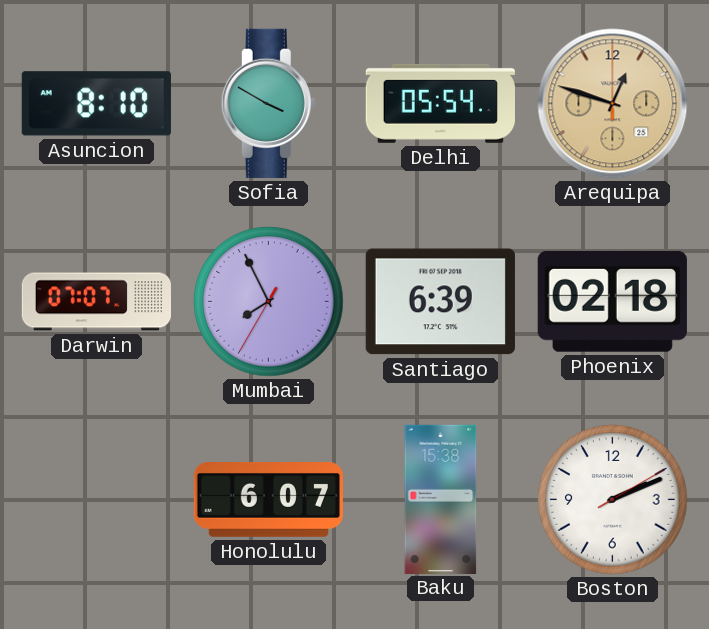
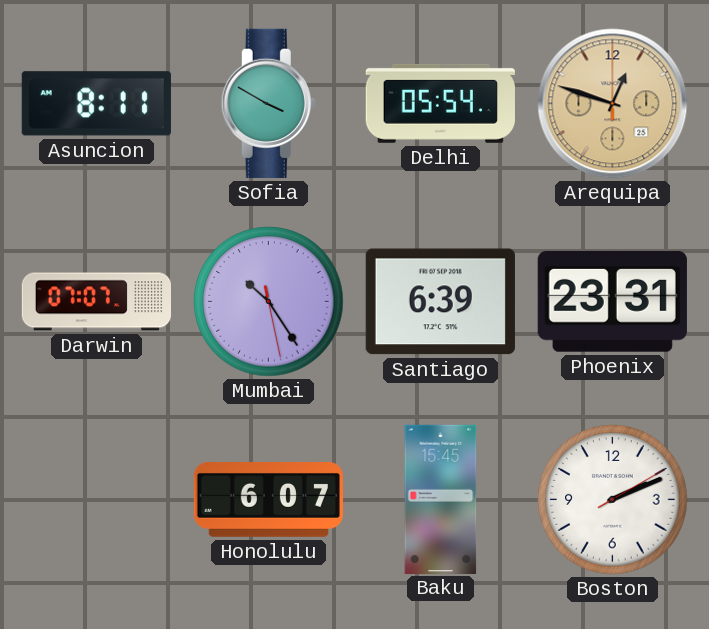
Asuncion: 8:10 -> 8:11
Mumbai: 7:55 -> 10:24
Phoenix: 02:18 -> 23:31
Baku: 15:38 -> 15:45
